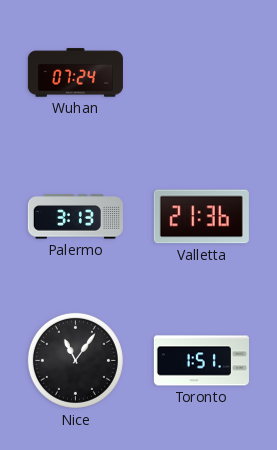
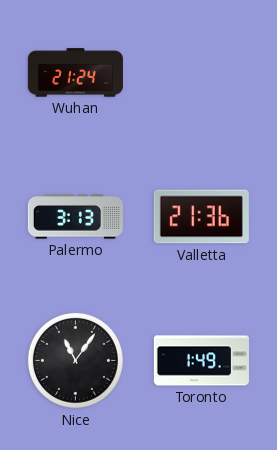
Wuhan: 07:24 -> 21:24
Toronto: 1:51 -> 1:49
